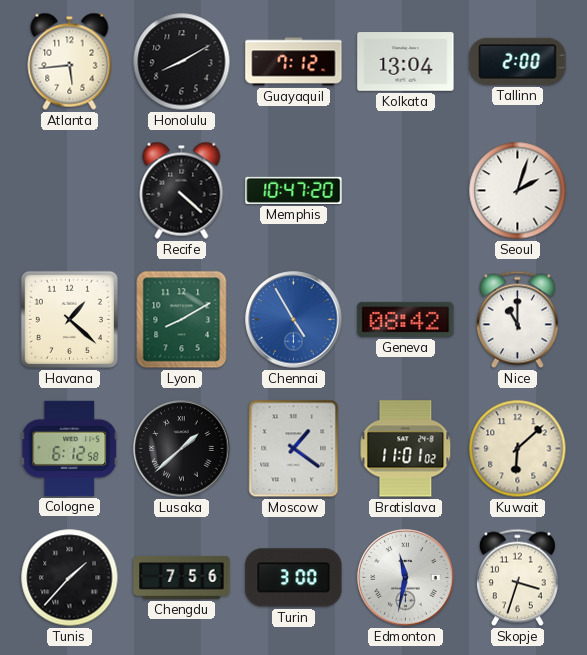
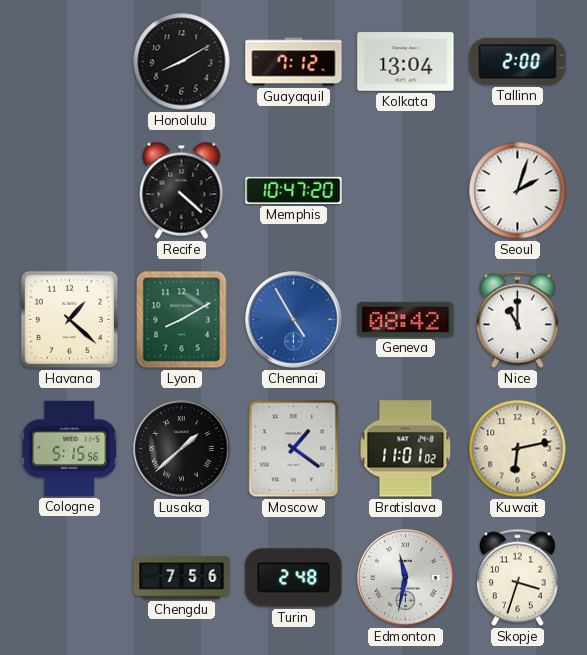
Atlanta: 5:44 -> none
Cologne: 6:12 -> 5:15
Kuwait: 6:08 -> 6:13
Tunis: 1:37 -> none
Turin: 3:00 -> 2:48
